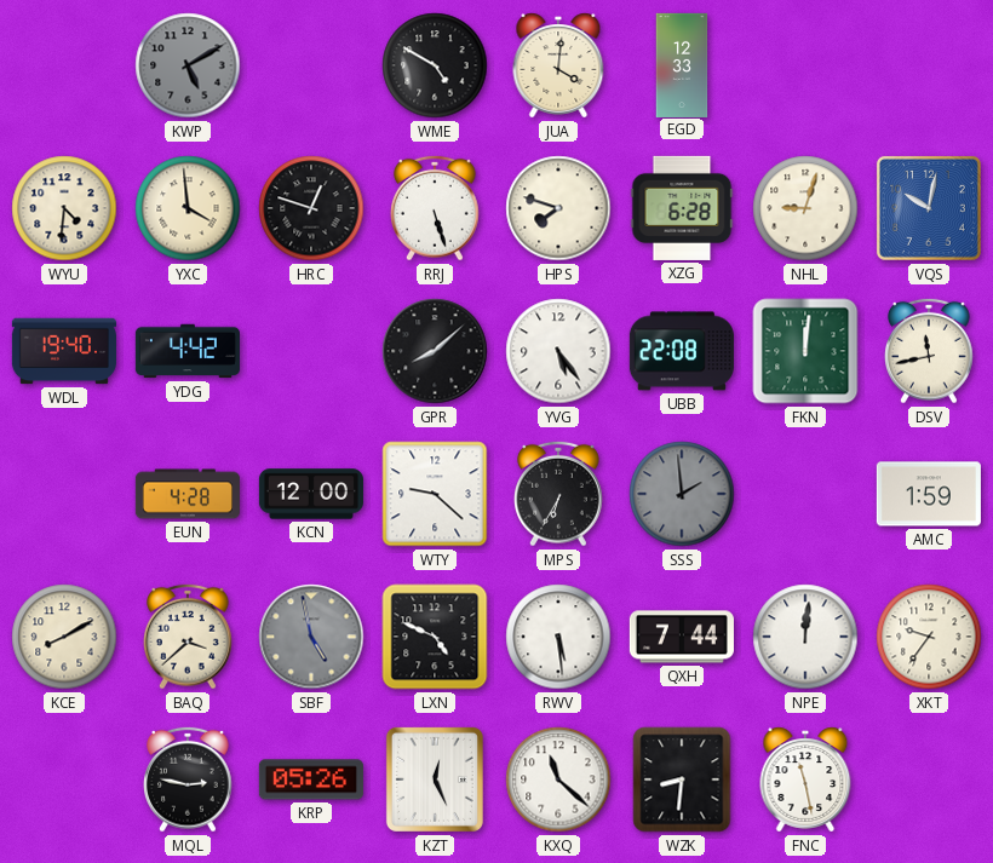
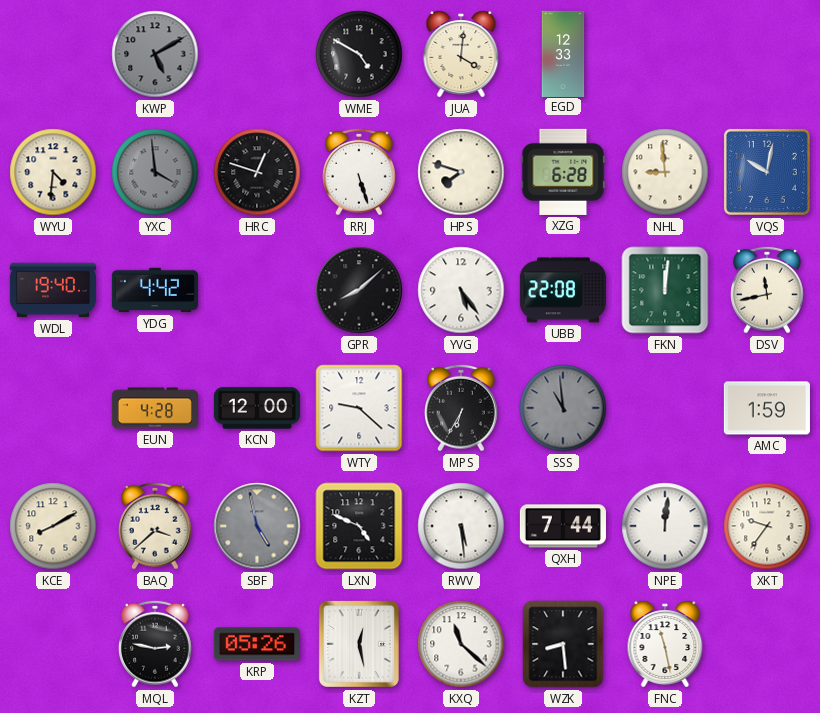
YXC dial: cream -> grey
NHL: 9:03 -> 8:59
SSS: 1:59 -> 10:59
KZT: 12:26 -> 12:28
WZK: 8:31 -> 8:29
